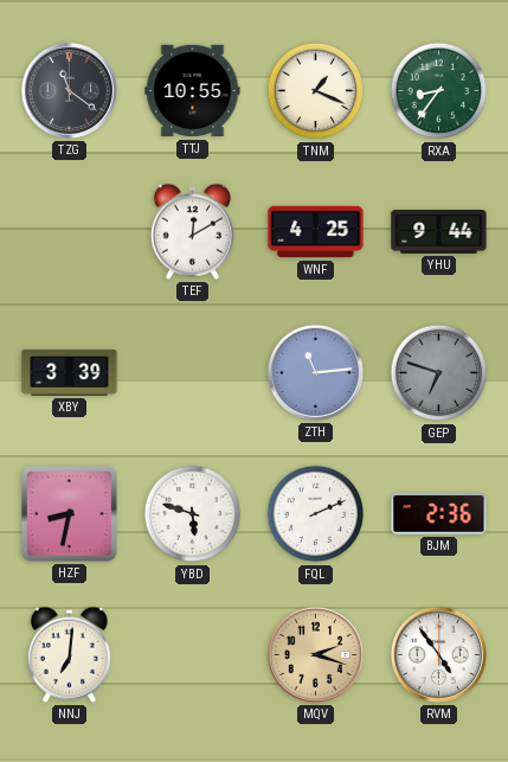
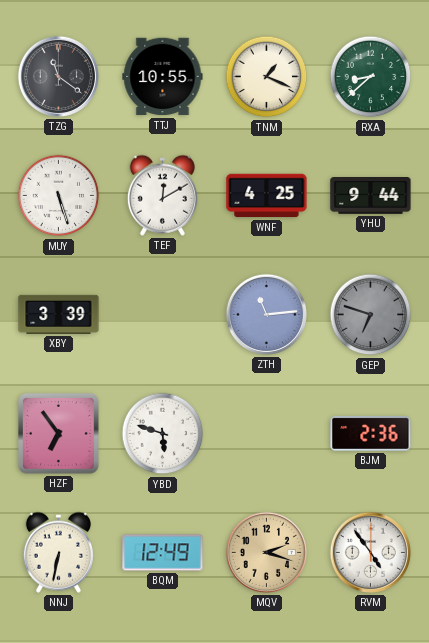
RXA: 8:36 -> 8:38
MUY: none -> 5:27
HZF: 8:32 -> 6:54
FQL: 2:11 -> none
NNJ: 7:01 -> 6:32
BQM: none -> 12:49
